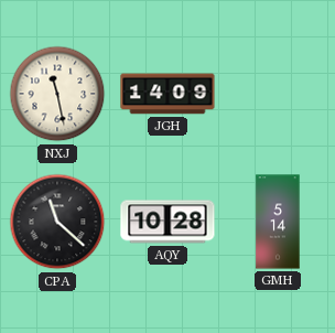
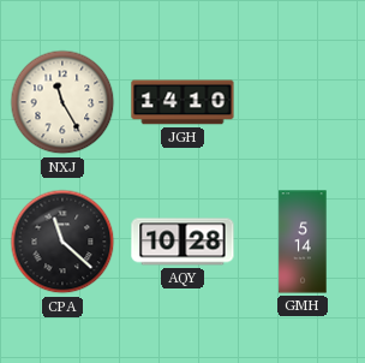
NXJ: 11:28 -> 11:25
JGH: 14:09 -> 14:10
